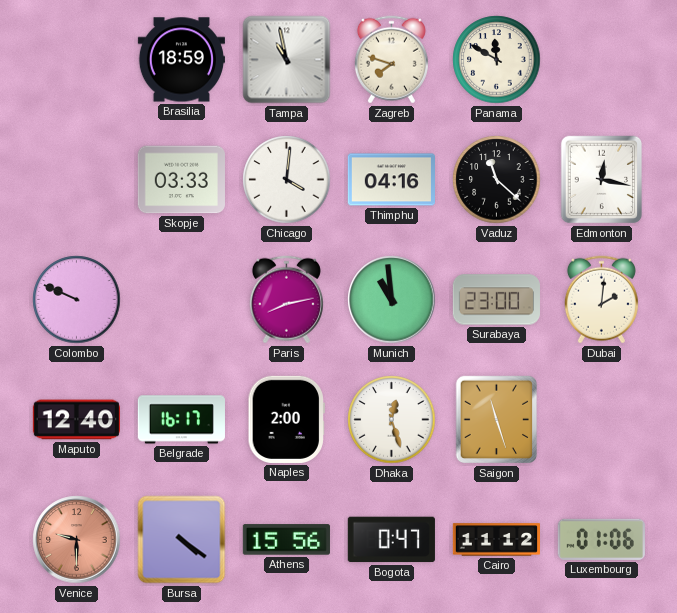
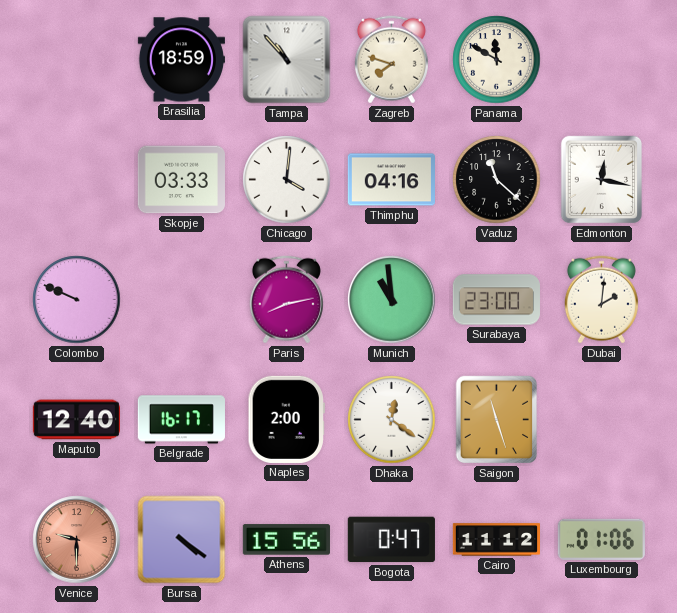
Tampa: 10:58 -> 10:53
Dhaka: 12:27 -> 12:21
